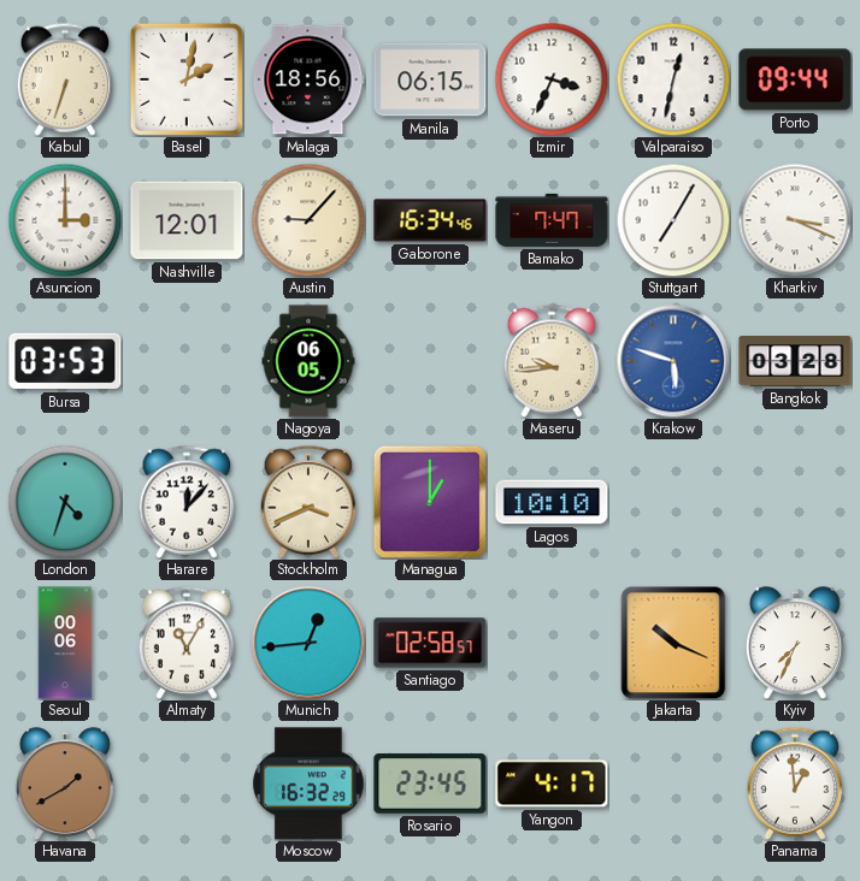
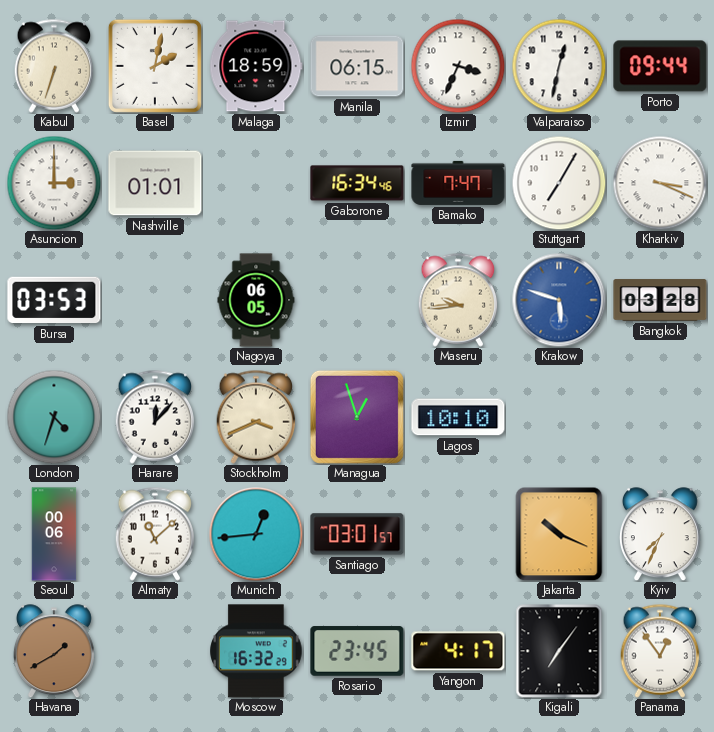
Malaga: 18:56 -> 18:59
Nashville: 12:01 -> 01:01
Austin: 9:07 -> none
Managua: 1:00 -> 12:57
Almaty: 11:05 -> 11:08
Santiago: 02:58 -> 03:01
Kigali: none -> 7:06
Panama: 12:59 -> 12:54
